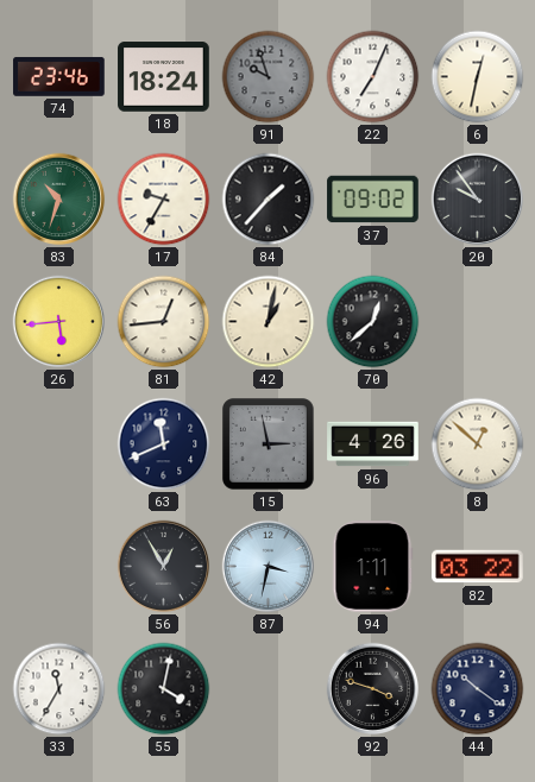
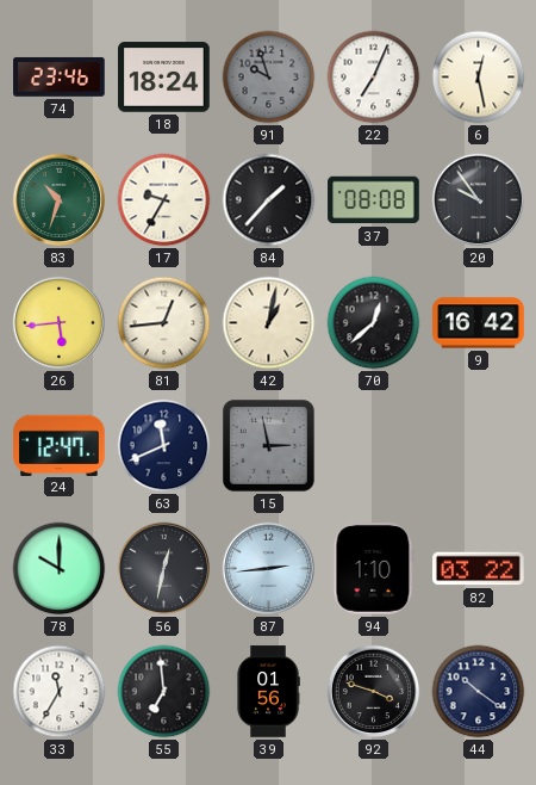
6: 12:32 -> 12:28
37: 09:02 -> 08:08
9: none -> 16:42
24: none -> 12:47
96: 4:26 -> none
8: 12:52 -> none
78: none -> 10:00
56: 12:55 -> 12:32
87: 3:32 -> 2:44
94: 1:11 -> 1:10
55: 4:02 -> 6:59
39: none -> 01:56
